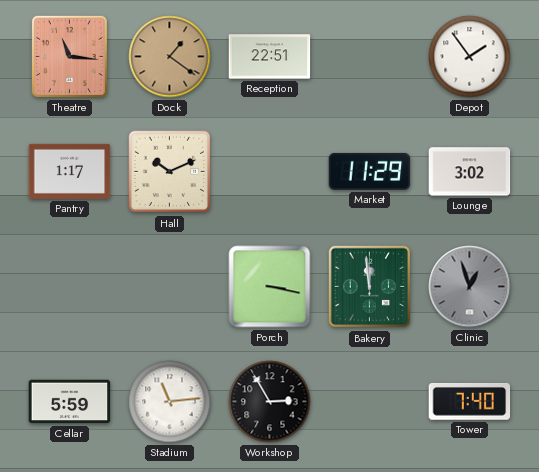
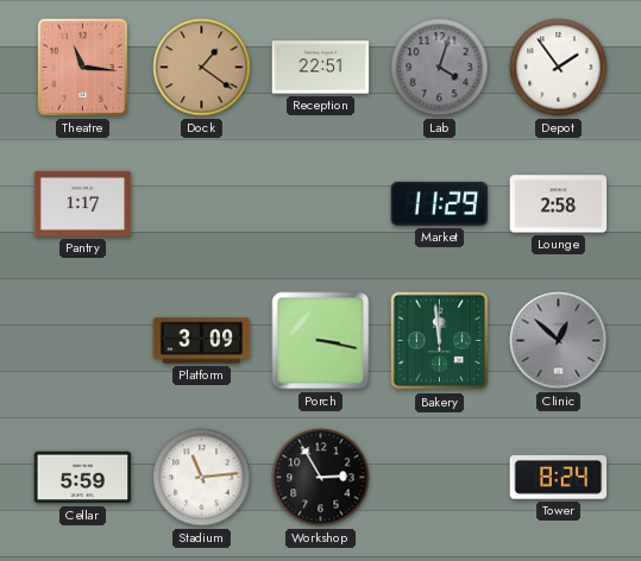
Lab: none -> 4:03
Hall: 10:11 -> none
Lounge: 3:02 -> 2:58
Platform: none -> 3:09
Clinic: 12:57 -> 12:52
Tower: 7:40 -> 8:24
